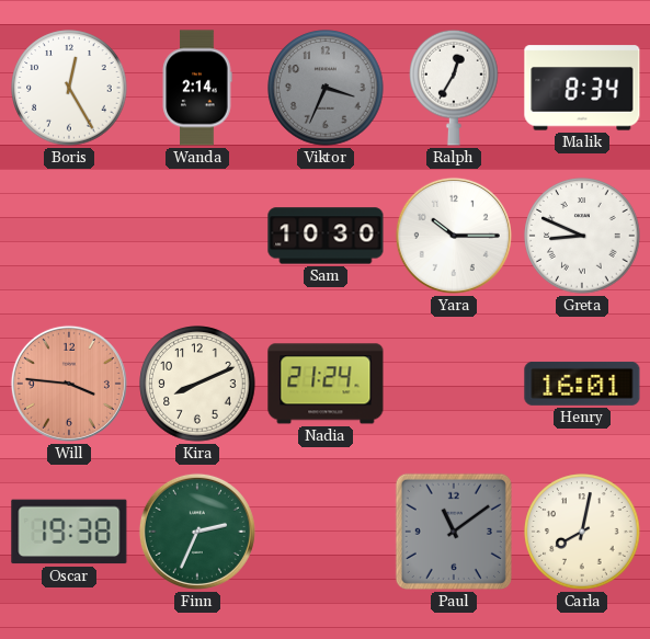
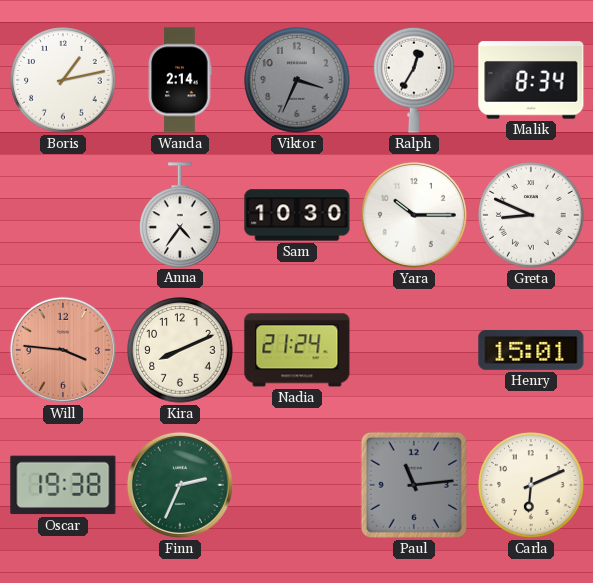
Boris: 12:25 -> 1:13
Anna: none -> 4:36
Henry: 16:01 -> 15:01
Paul: 11:09 -> 11:14
Carla: 8:02 -> 6:11
